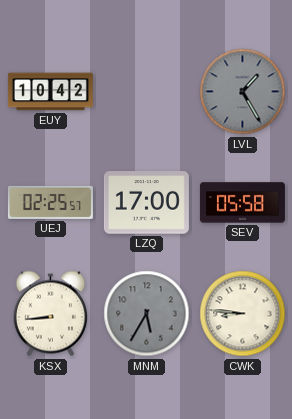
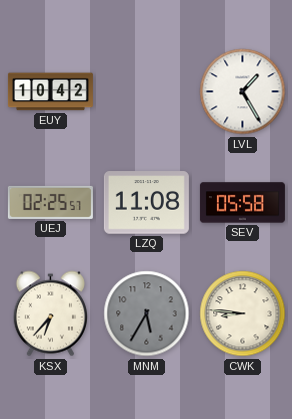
LVL dial: grey -> white
LZQ: 17:00 -> 11:08
KSX: 8:44 -> 6:37
